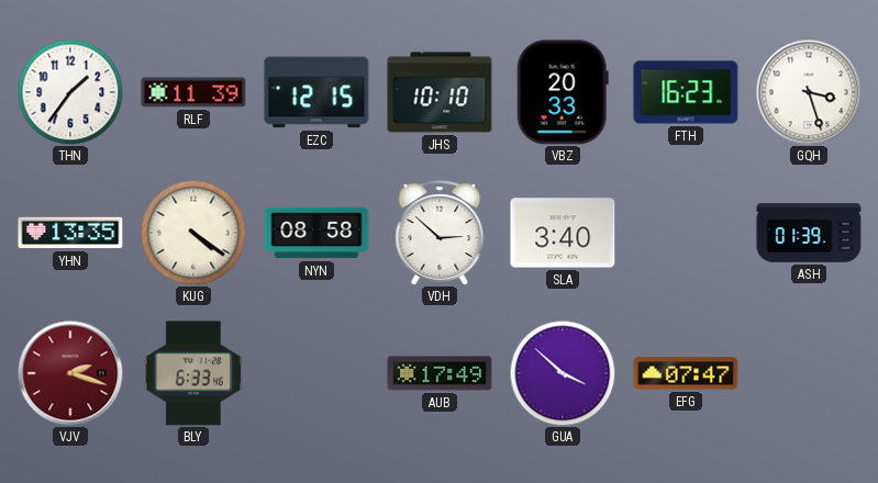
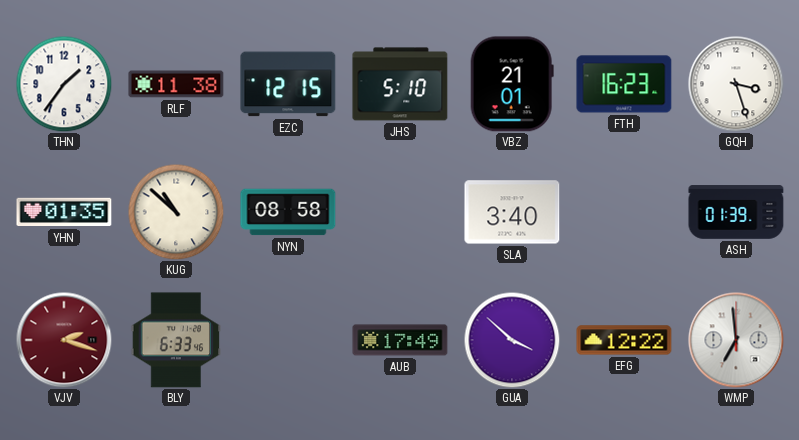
RLF: 11:39 -> 11:38
JHS: 10:10 -> 5:10
VBZ: 20:33 -> 21:01
YHN: 13:35 -> 01:35
KUG: 4:21 -> 10:52
VDH: 2:52 -> none
EFG: 07:47 -> 12:22
WMP: none -> 6:59
